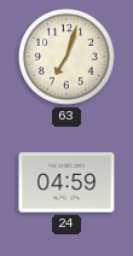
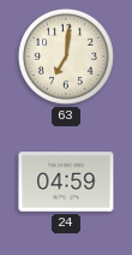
63: 7:03 -> 7:01
